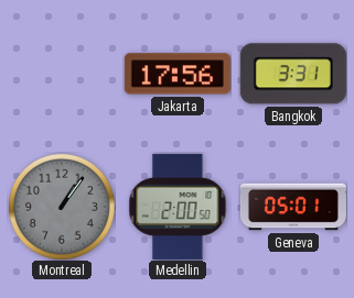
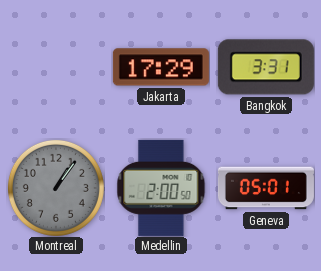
Jakarta: 17:56 -> 17:29
